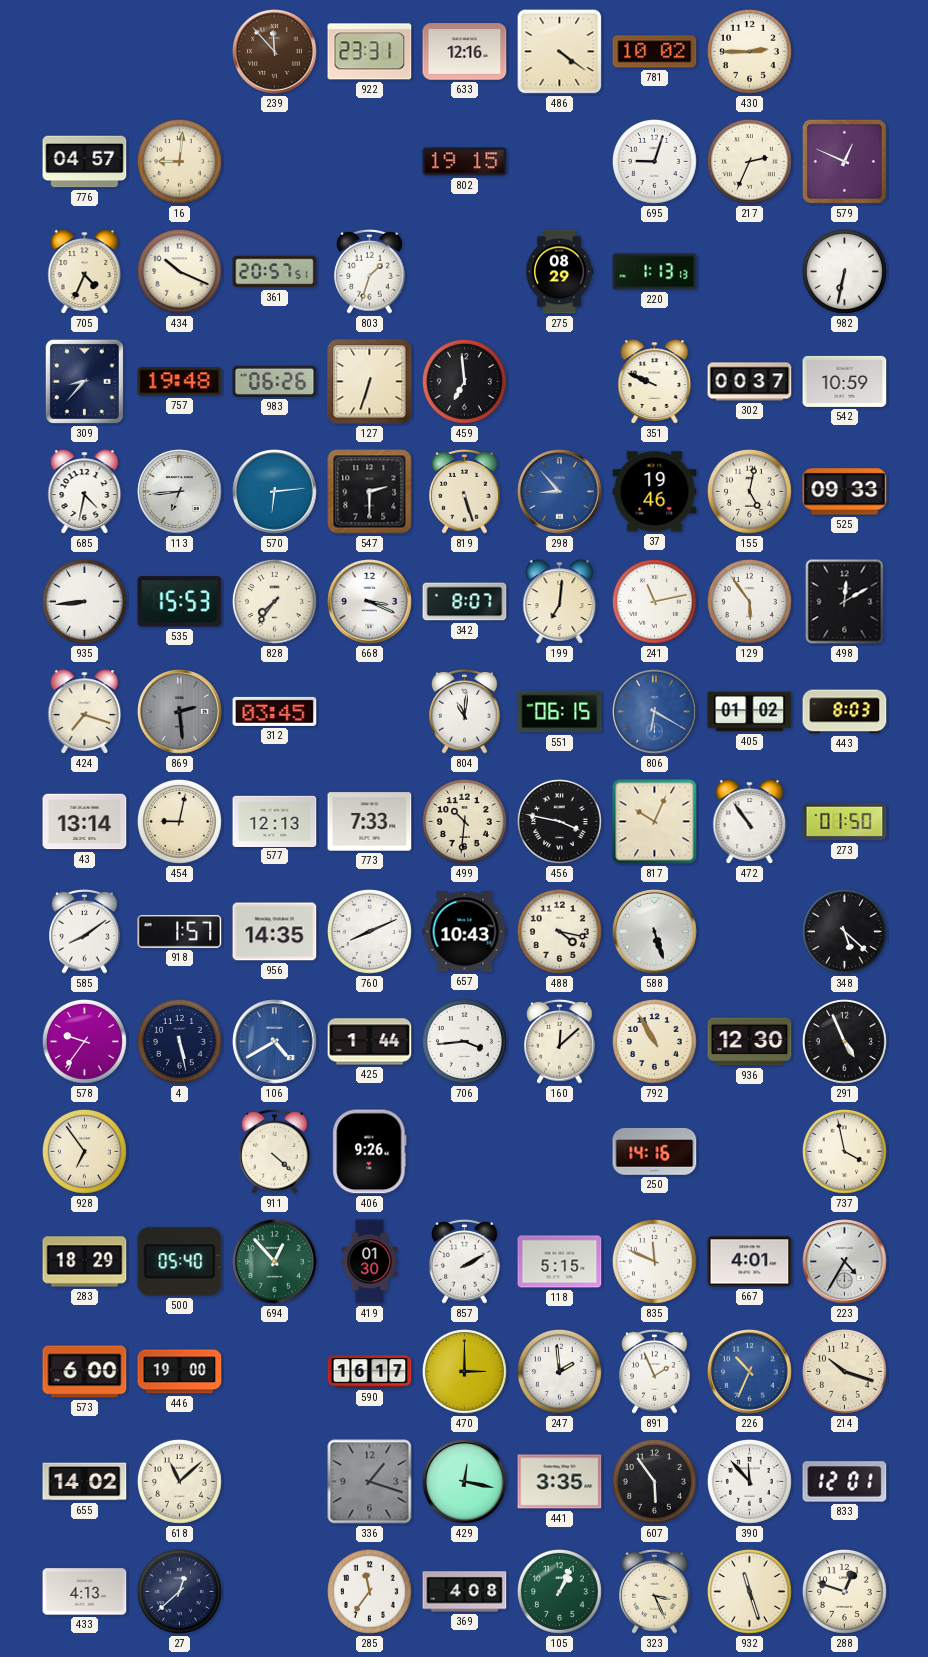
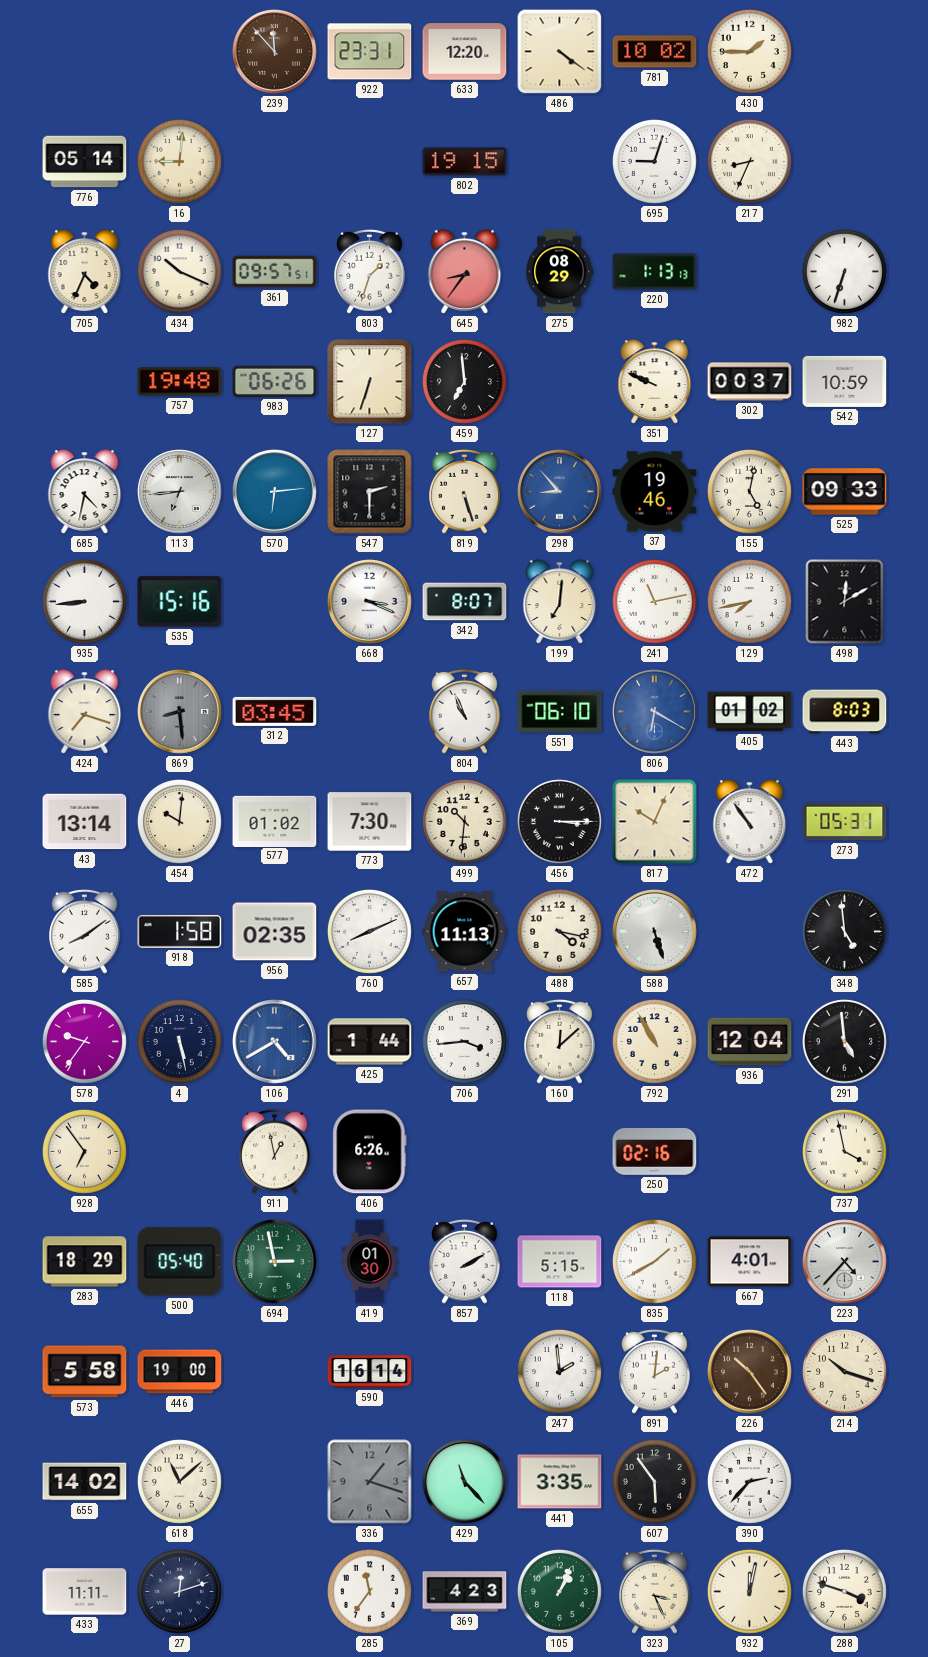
633: 12:16 -> 12:20
430: 2:45 -> 1:45
776: 04:57 -> 05:14
217: 2:34 -> 8:34
579: 12:49 -> none
361: 20:57 -> 09:57
645: none -> 8:36
982: 6:32 -> 6:33
309: 8:37 -> none
535: 15:53 -> 15:16
828: 7:36 -> none
129: 5:54 -> 7:43
869: 2:29 -> 8:29
804: 11:01 -> 10:56
551: 06:15 -> 06:10
454: 9:02 -> 10:01
577: 12:13 -> 01:02
773: 7:33 -> 7:30
456: 3:47 -> 3:15
273: 01:50 -> 05:31
918: 1:57 -> 1:58
956: 14:35 -> 02:35
657: 10:43 -> 11:13
348: 5:22 -> 4:59
936: 12:30 -> 12:04
291: 4:56 -> 4:59
911: 4:22 -> 12:58
406: 9:26 -> 6:26
250: 14:16 -> 02:16
694: 12:53 -> 2:58
835: 11:49 -> 1:40
223: 4:35 -> 4:37
573: 6:00 -> 5:58
590: 16:17 -> 16:14
470: 3:00 -> none
891: 1:56 -> 2:01
226: 10:34 -> 10:24
226 dial: blue -> brown
429: 12:17 -> 11:23
390: 11:53 -> 2:37
833: 12:01 -> none
433: 4:13 -> 11:11
27: 12:38 -> 12:12
369: 4:08 -> 4:23
932: 11:27 -> 12:02
288: 12:48 -> 3:48
